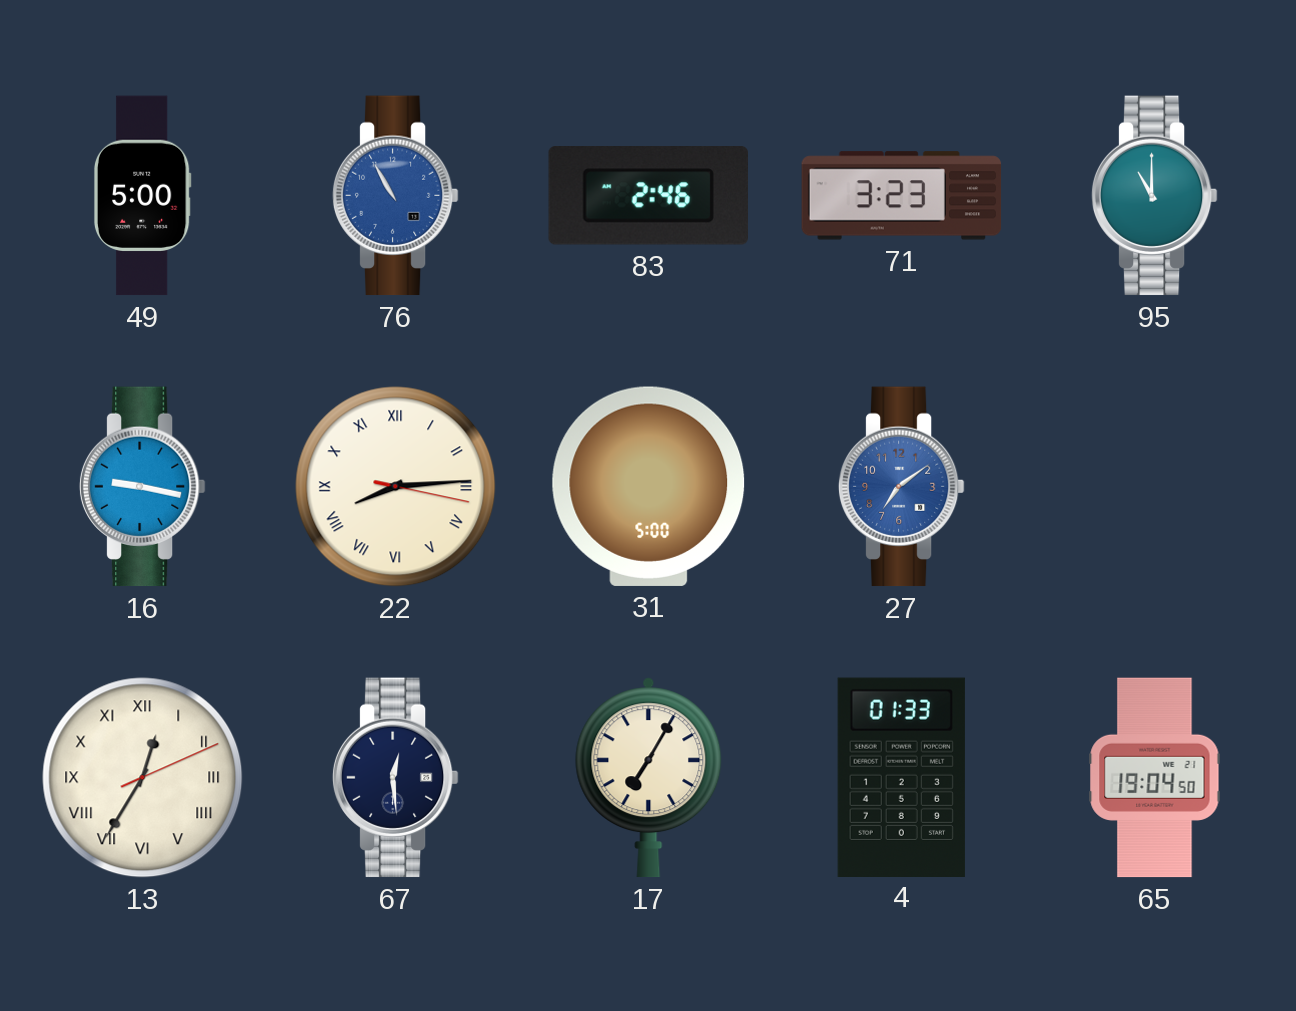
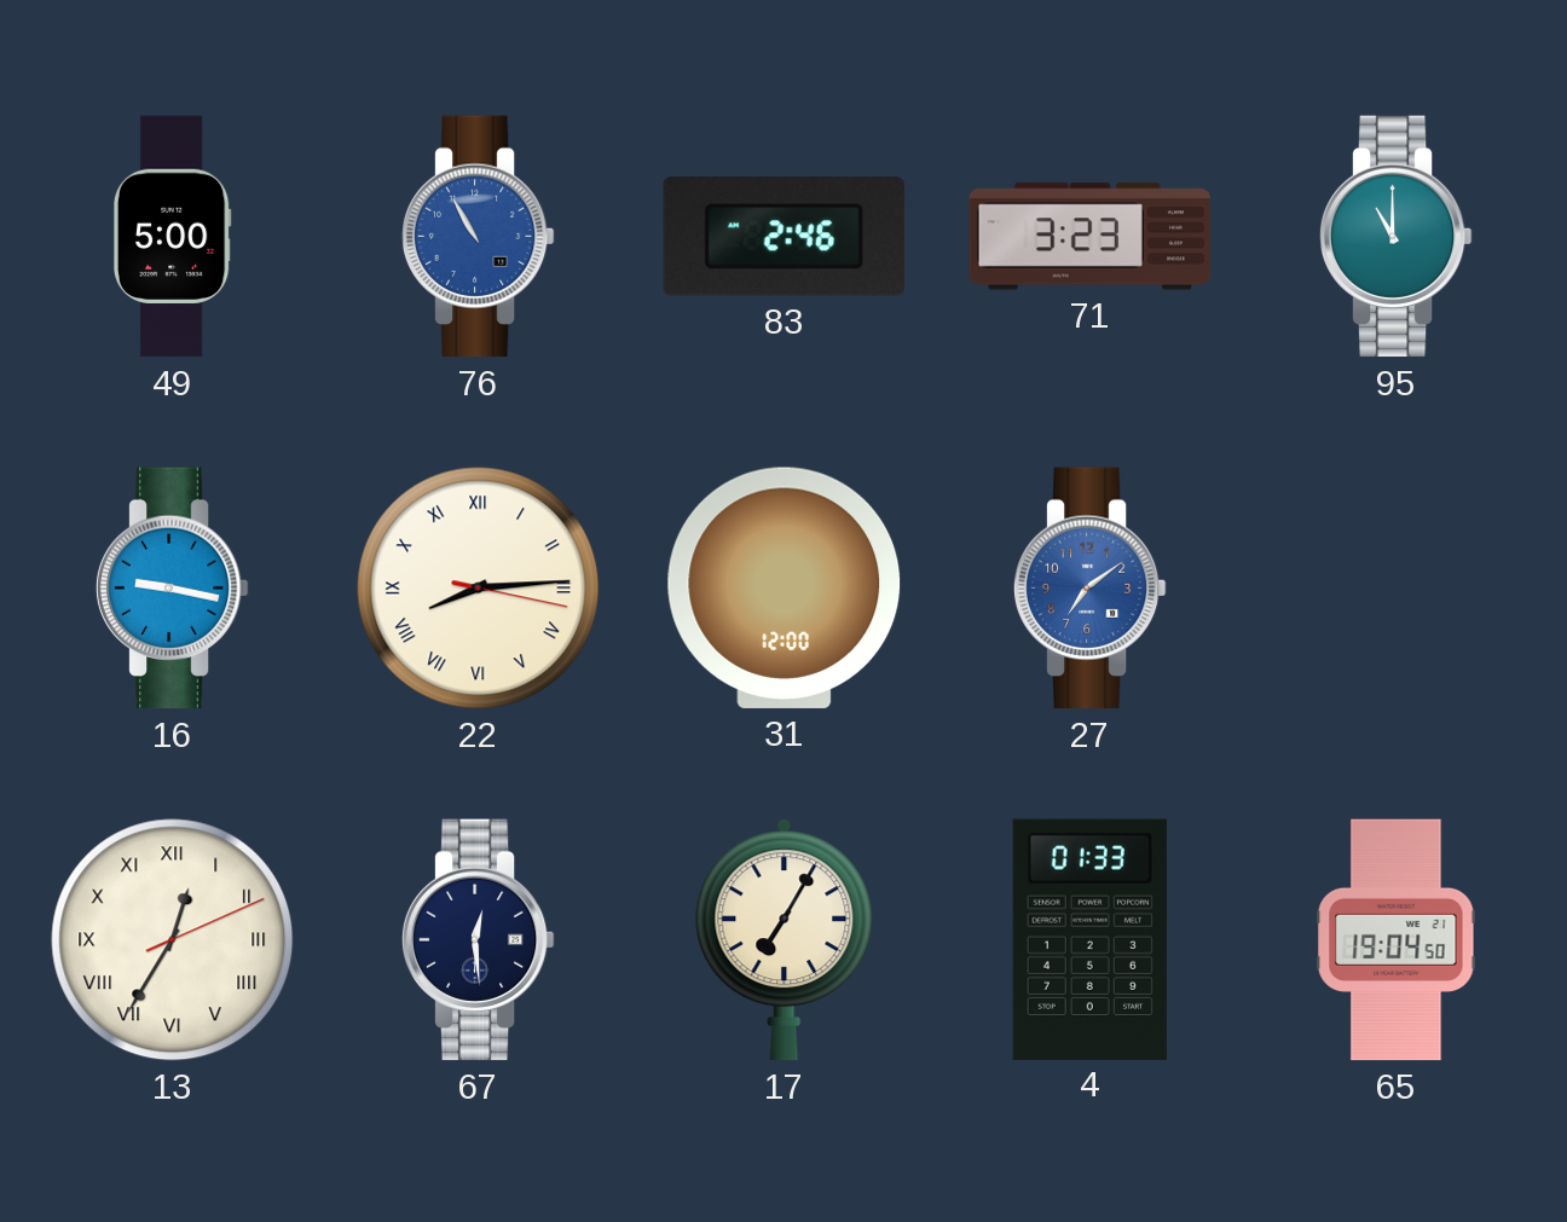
31: 5:00 -> 12:00
